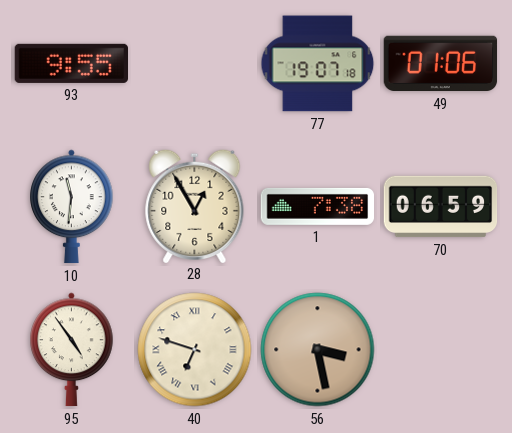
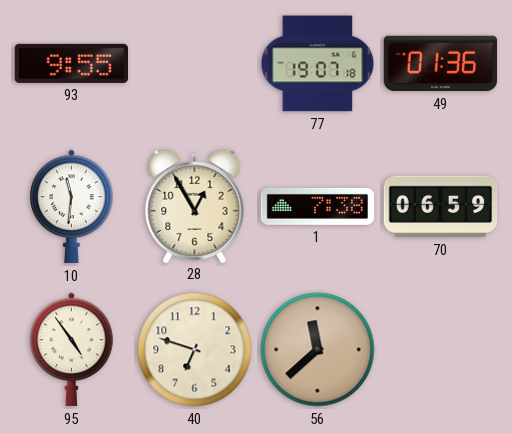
49: 01:06 -> 01:36
40 numerals: Roman -> Arabic
56: 3:28 -> 11:38
